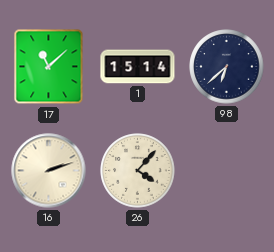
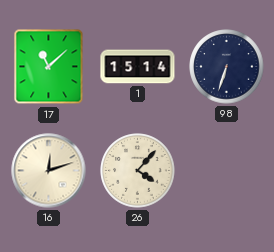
98: 6:38 -> 6:33
16: 2:12 -> 12:12
